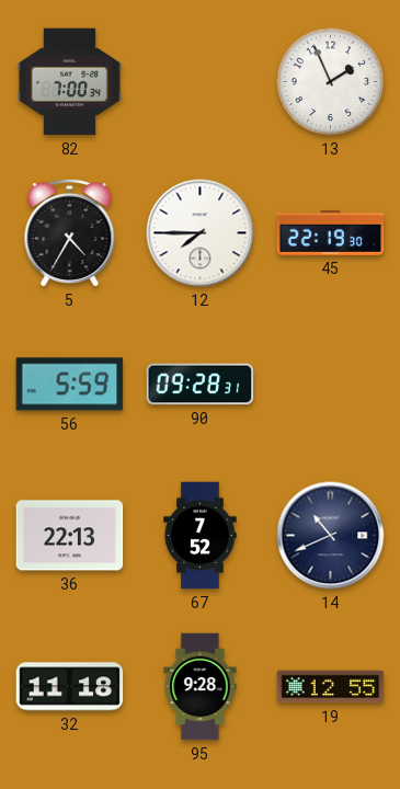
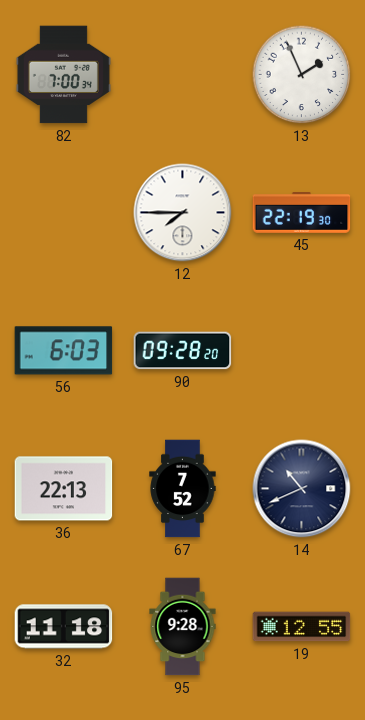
5: 4:35 -> none
56: 5:59 -> 6:03
90: 09:28:31 -> 09:28:20
